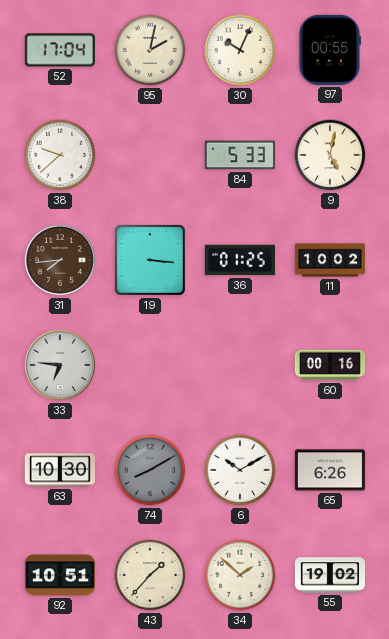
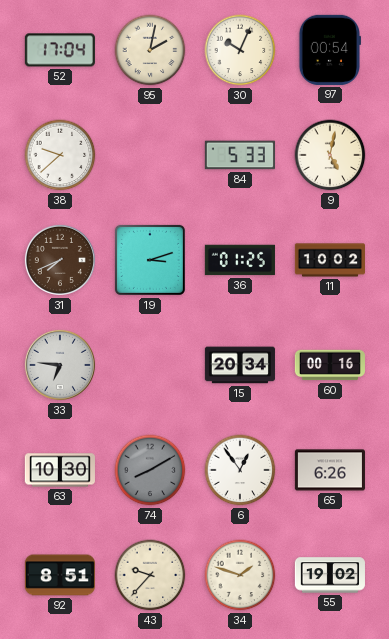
97: 00:55 -> 00:54
31: 7:44 -> 7:41
19: 3:16 -> 3:12
15: none -> 20:34
6: 10:10 -> 12:54
92: 10:51 -> 8:51
43: 1:37 -> 9:37
34: 1:52 -> 1:48
